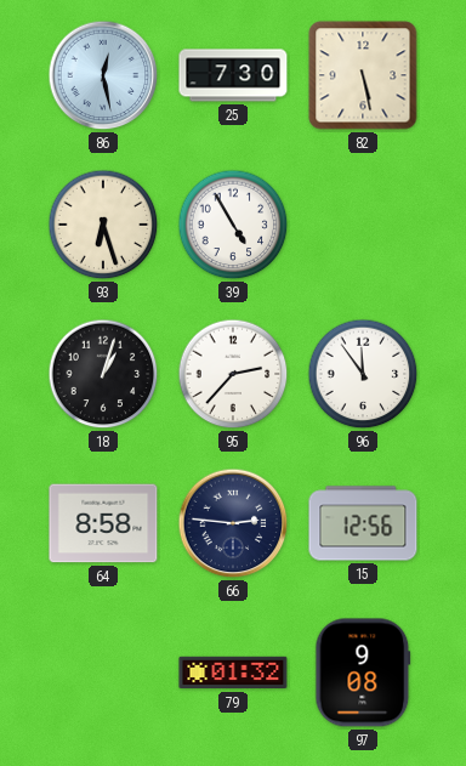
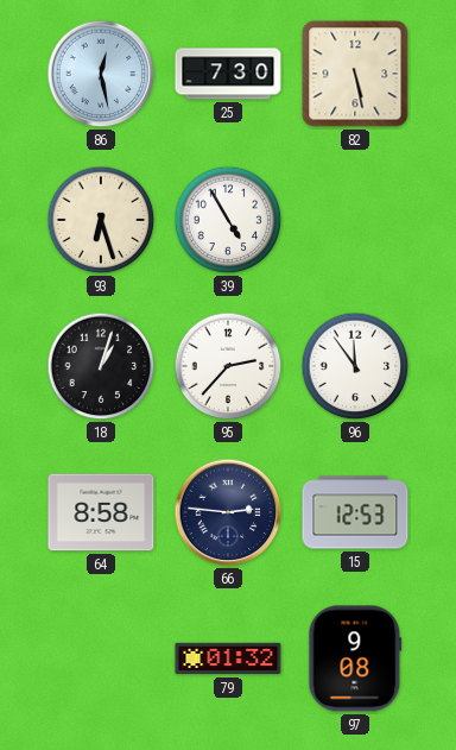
15: 12:56 -> 12:53
